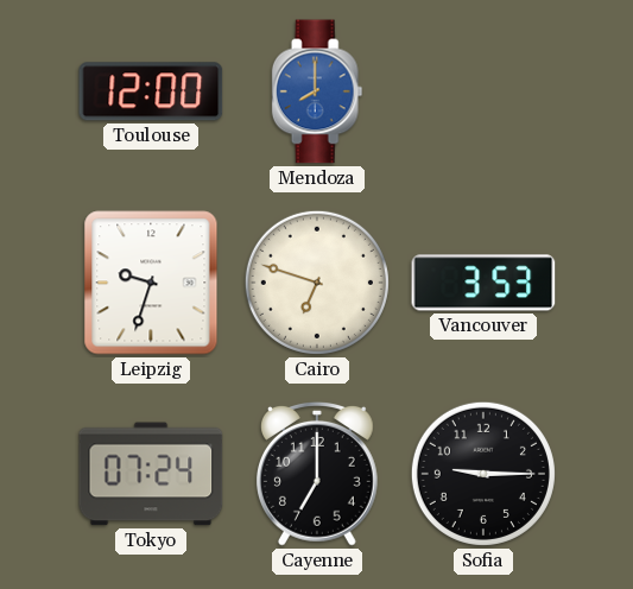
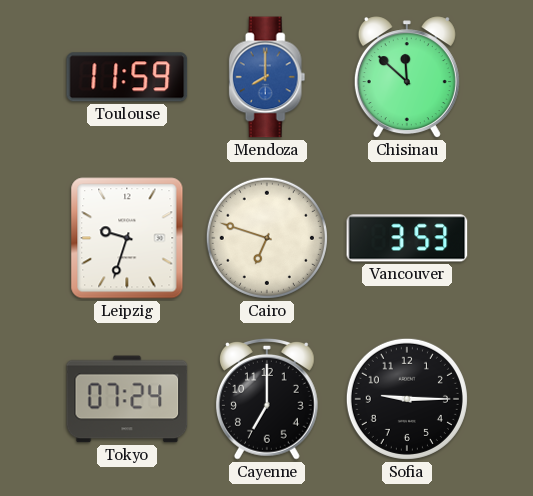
Toulouse: 12:00 -> 11:59
Chisinau: none -> 11:52
